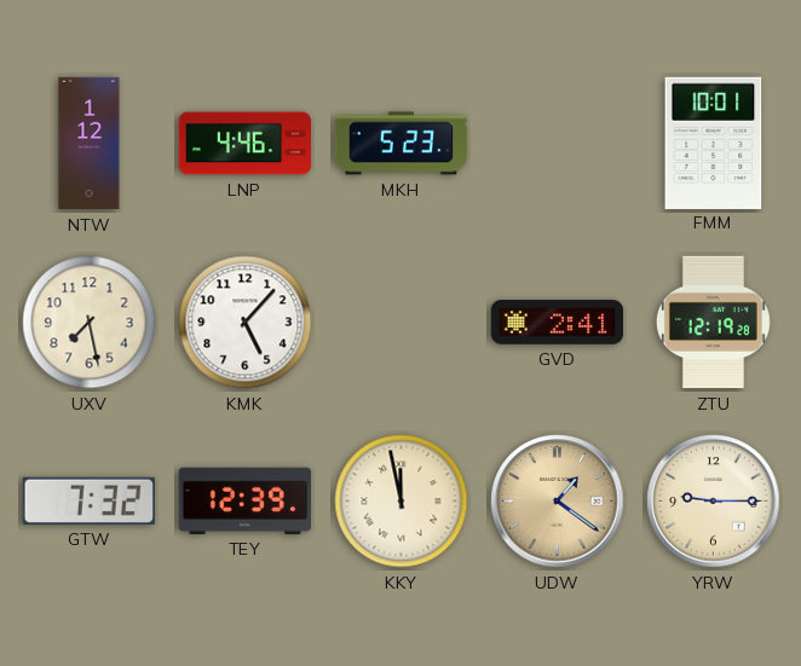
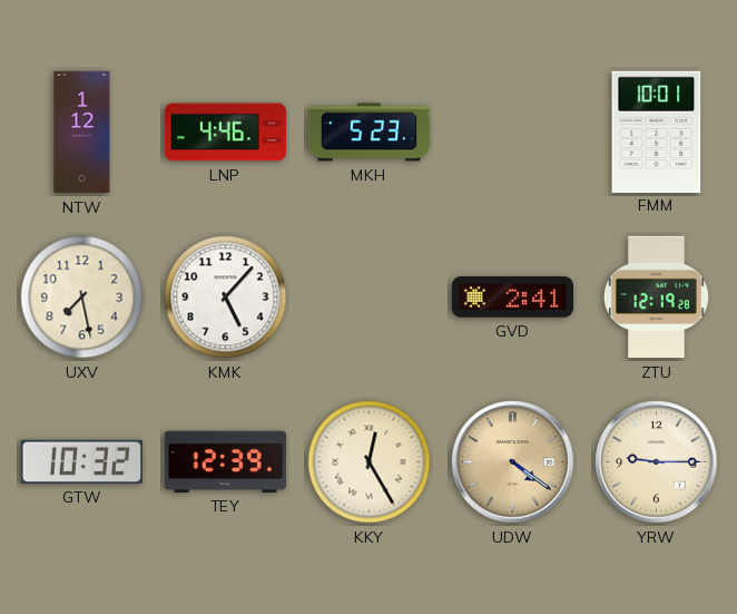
GTW: 7:32 -> 10:32
KKY: 11:58 -> 12:25
UDW: 1:21 -> 4:21
